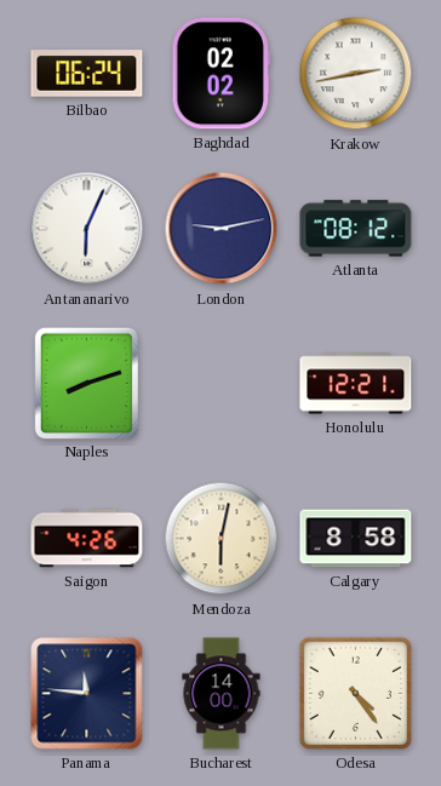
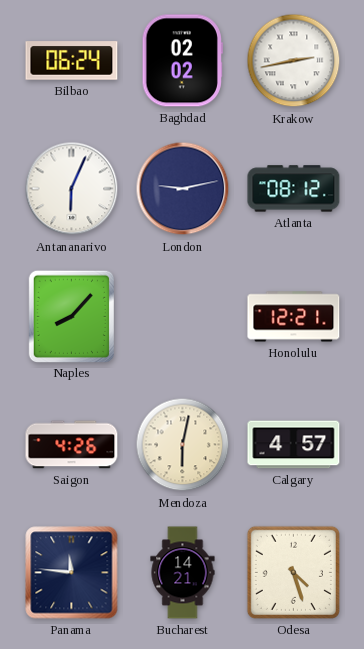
Naples: 8:12 -> 8:07
Calgary: 8:58 -> 4:57
Bucharest: 14:00 -> 14:21
Odesa: 4:24 -> 4:27
